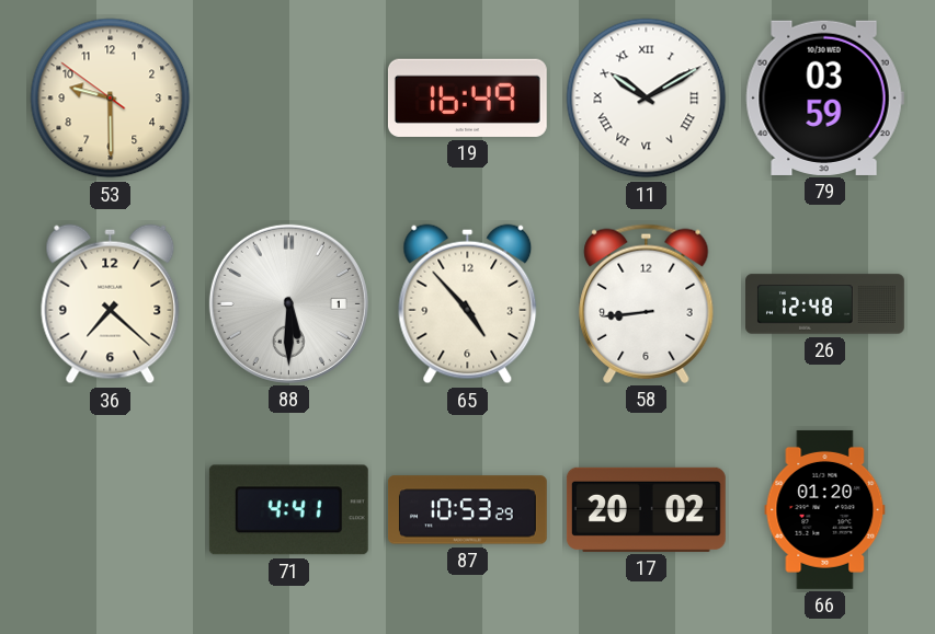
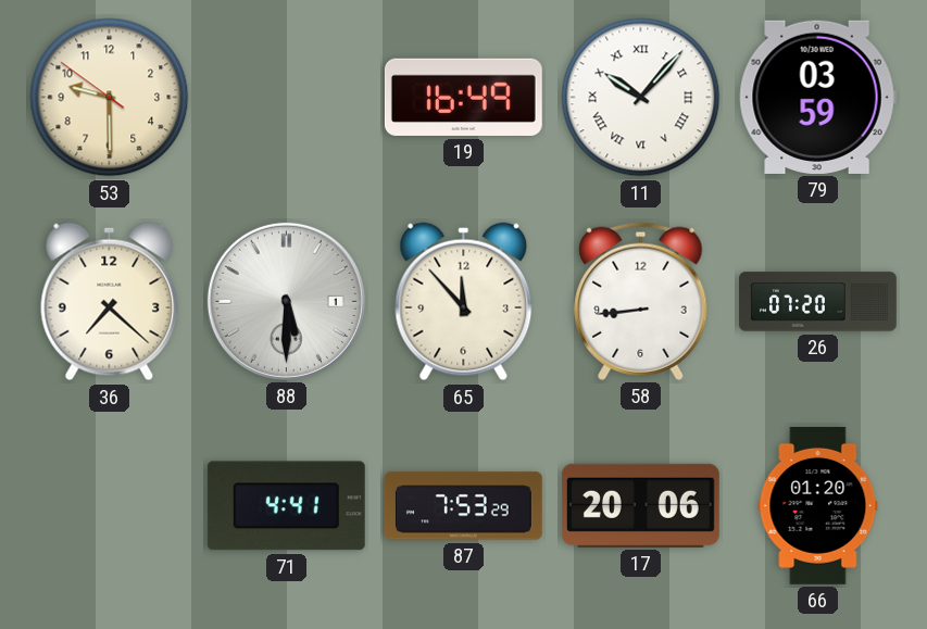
11: 10:10 -> 10:07
65: 4:53 -> 11:53
26: 12:48 -> 07:20
87: 10:53 -> 7:53
17: 20:02 -> 20:06
